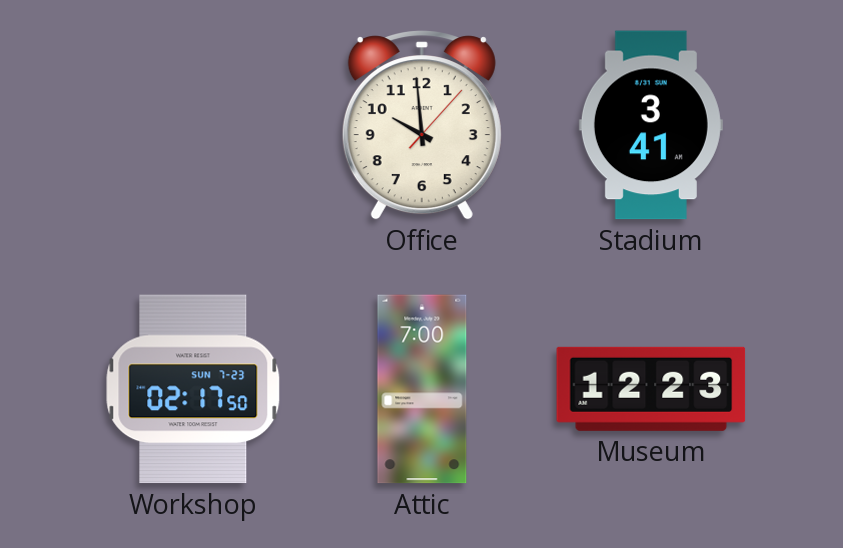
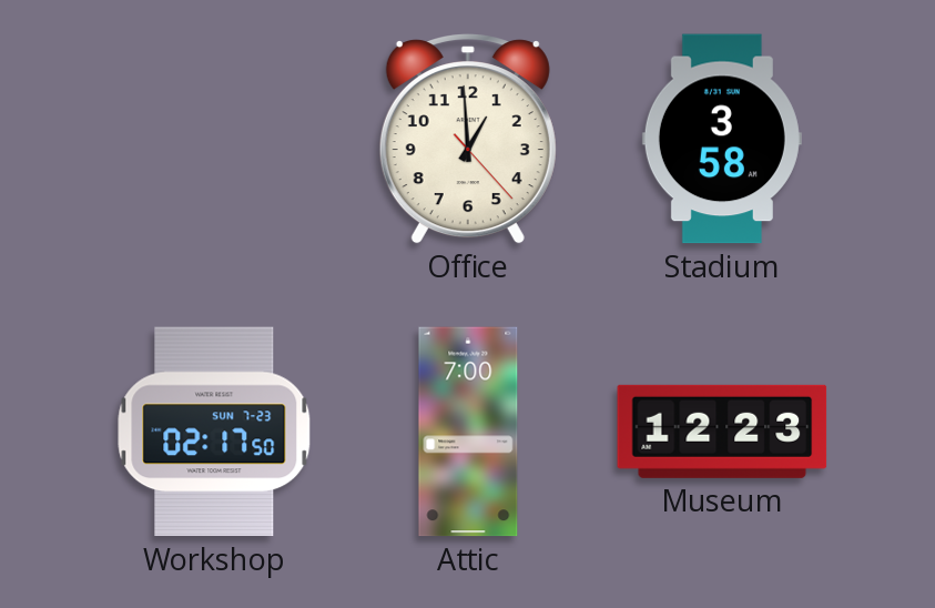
Office: 9:59 -> 12:59
Stadium: 3:41 -> 3:58
